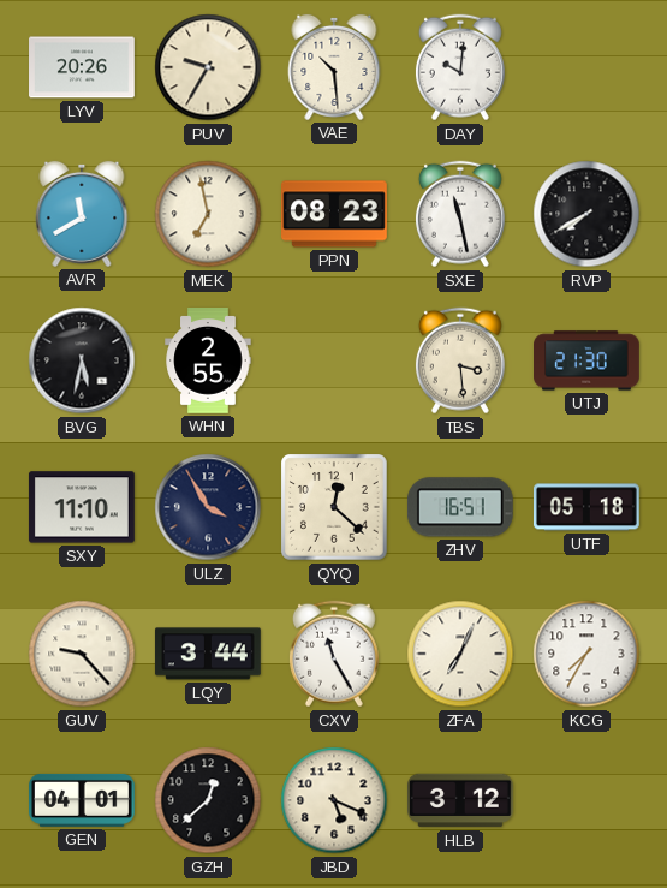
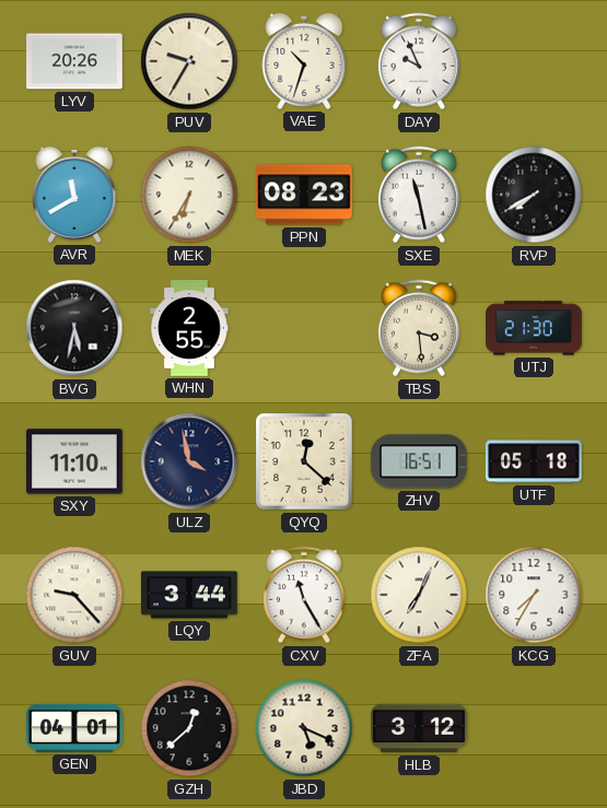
VAE: 10:29 -> 10:33
DAY: 10:01 -> 9:56
MEK: 6:58 -> 6:35
ULZ: 3:55 -> 3:58
